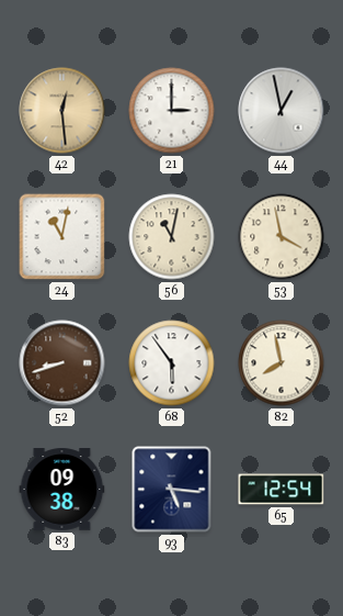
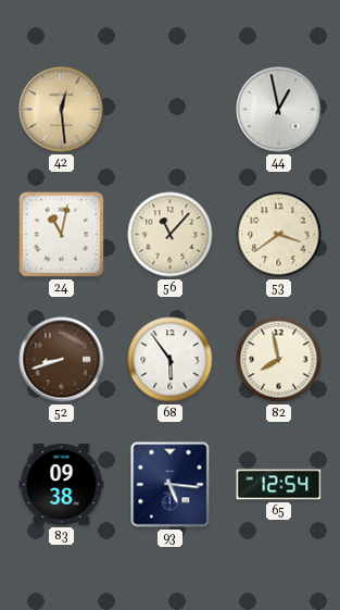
21: 3:00 -> none
56: 11:02 -> 11:07
53: 3:58 -> 3:39
